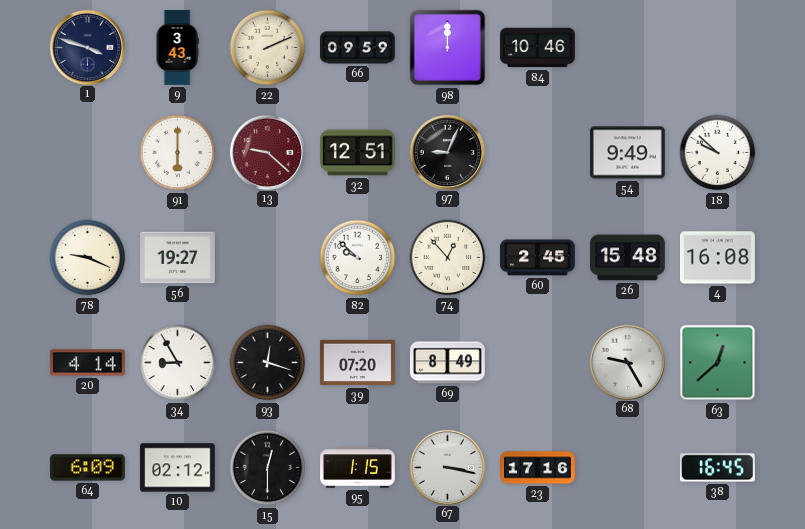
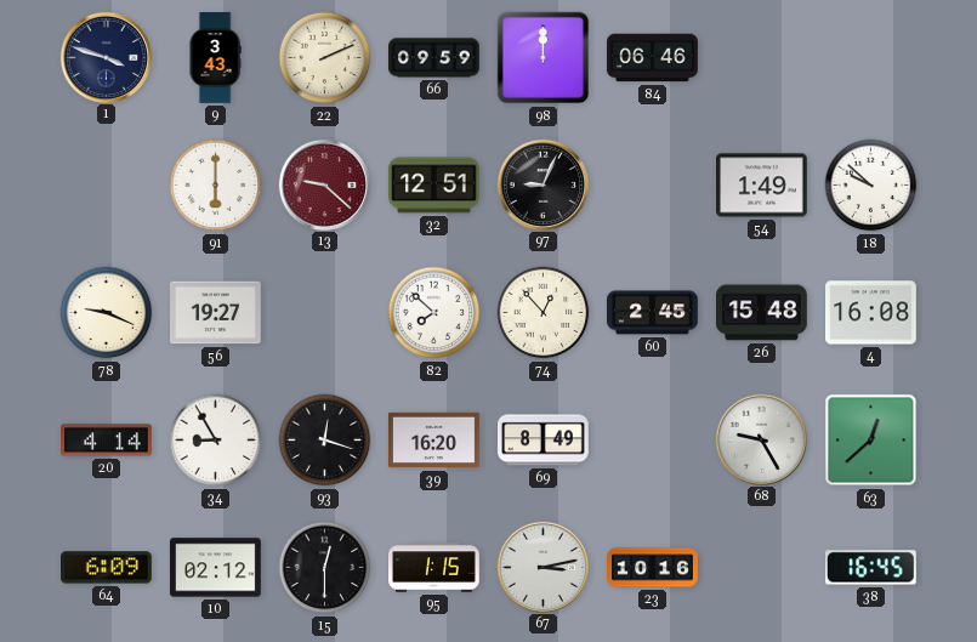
84: 10:46 -> 06:46
54: 9:49 -> 1:49
82: 9:52 -> 7:52
39: 07:20 -> 16:20
67: 3:17 -> 3:13
23: 17:16 -> 10:16
